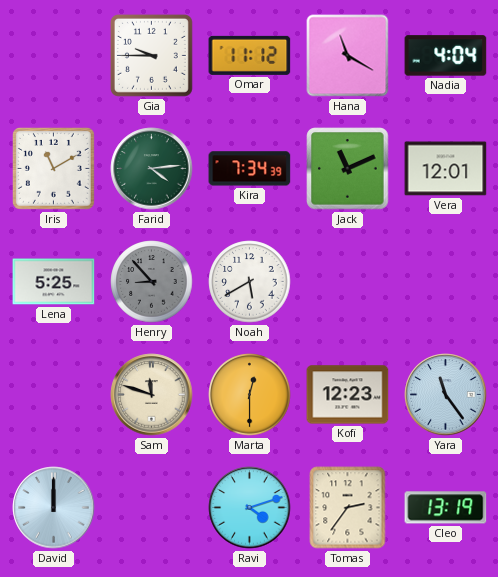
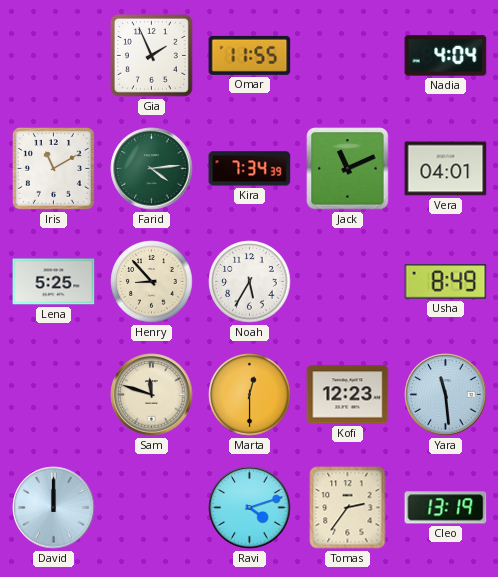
Gia: 9:45 -> 1:56
Omar: 11:12 -> 11:55
Hana: 11:20 -> none
Vera: 12:01 -> 04:01
Henry dial: grey -> cream
Noah: 5:40 -> 5:35
Usha: none -> 8:49
Yara: 11:24 -> 11:29
